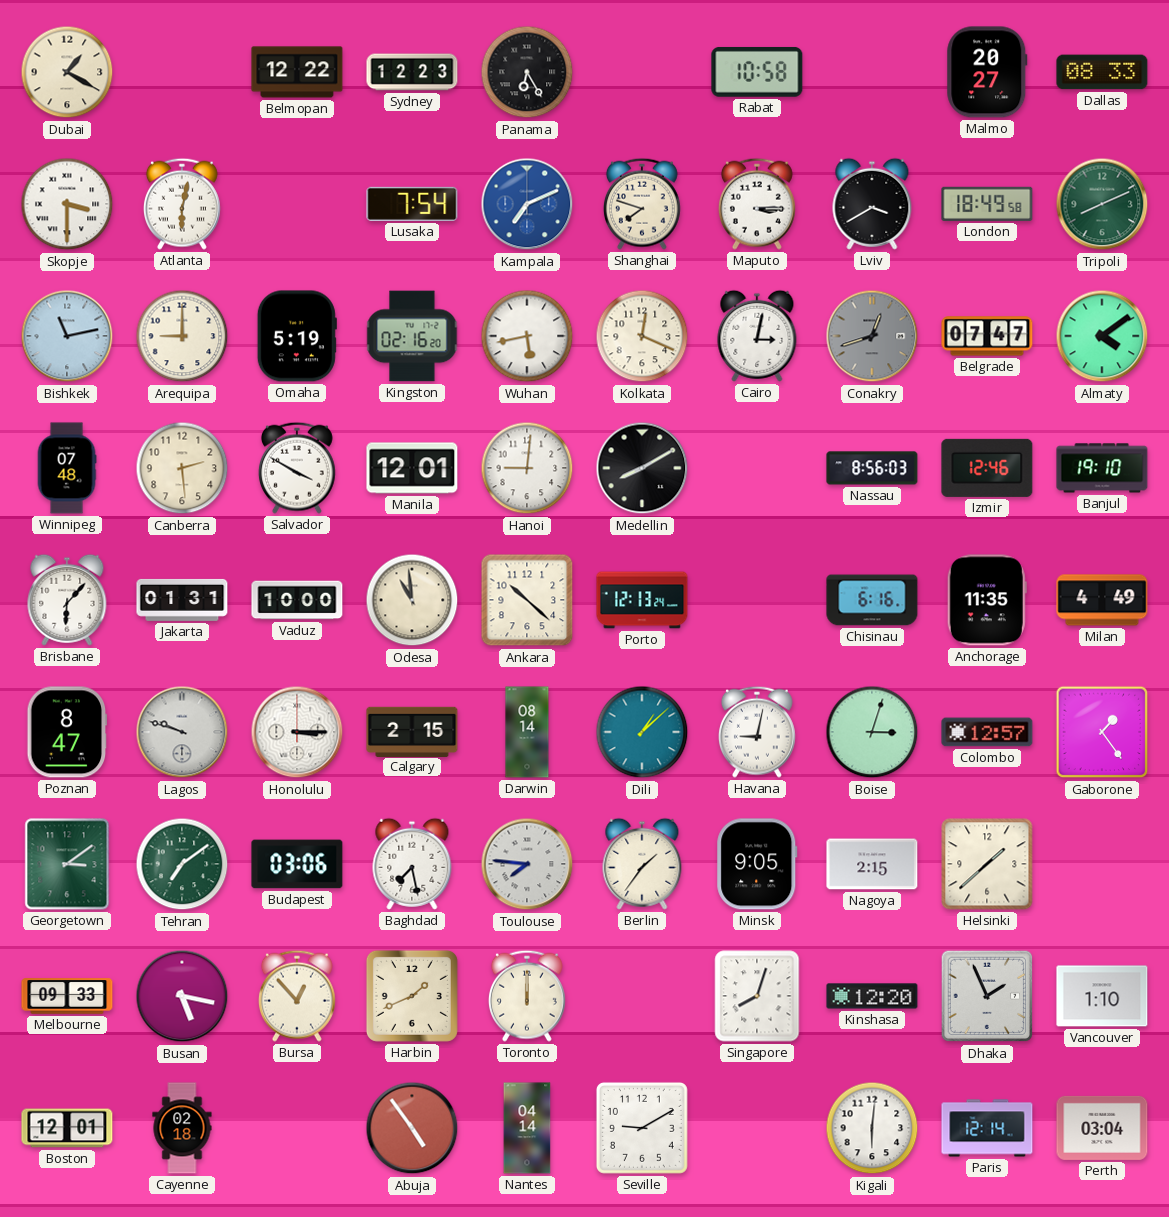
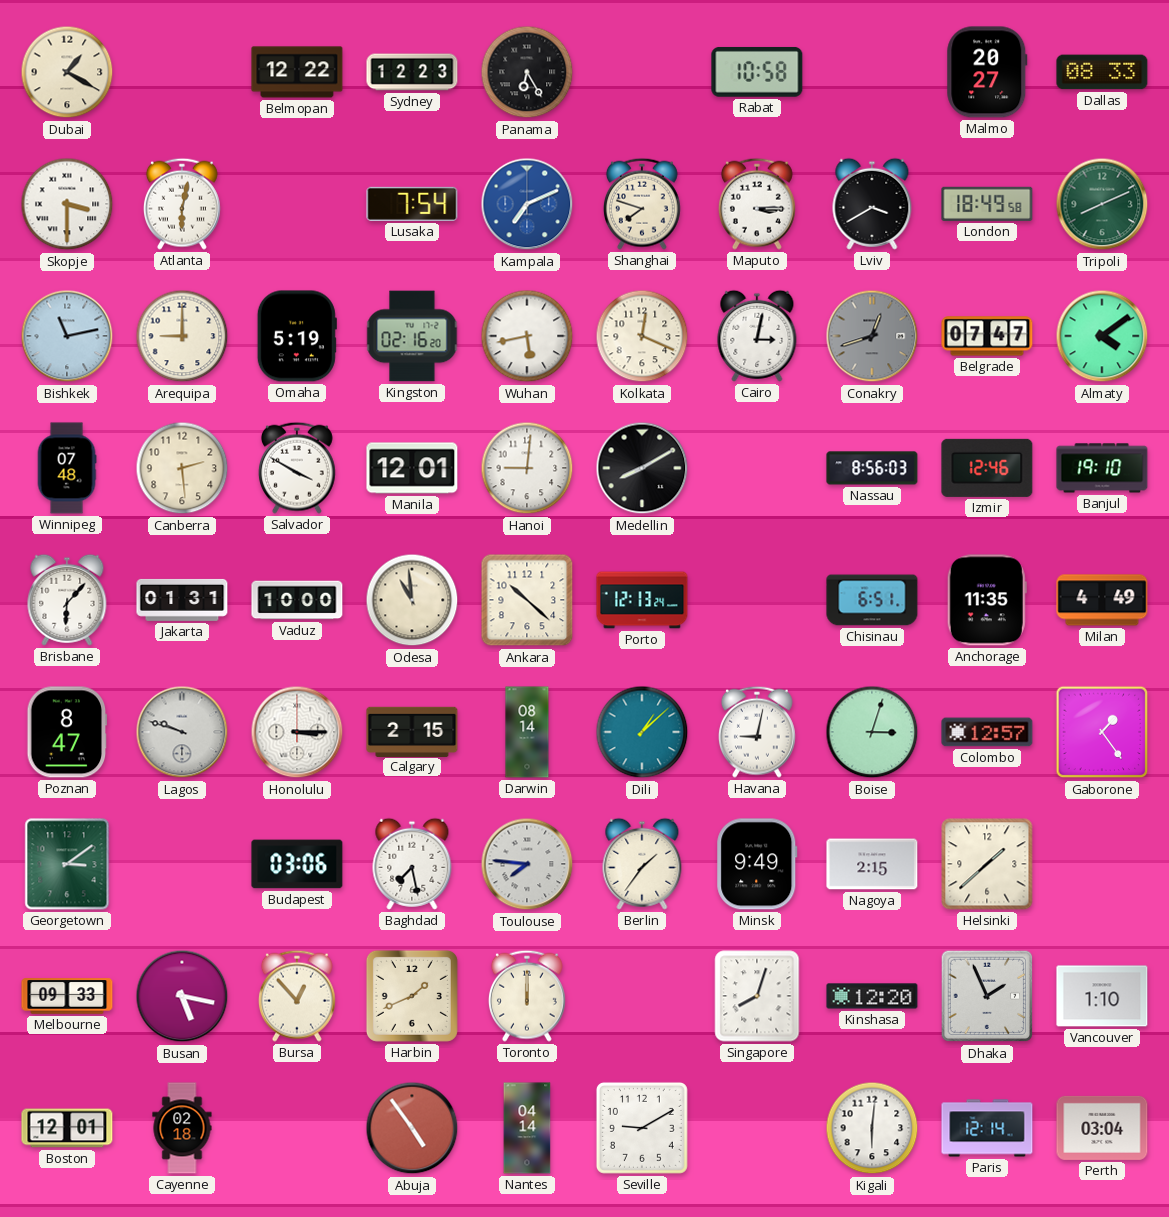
Chisinau: 6:16 -> 6:51
Tehran: 7:09 -> none
Minsk: 9:05 -> 9:49
